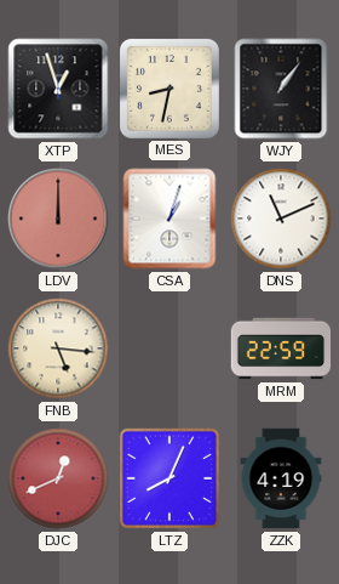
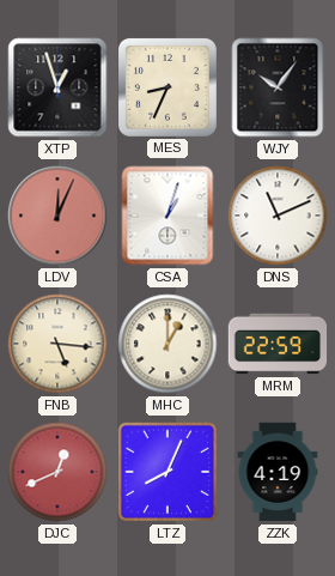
MES: 8:32 -> 8:34
WJY: 1:06 -> 10:06
LDV: 12:00 -> 12:04
MHC: none -> 1:00
